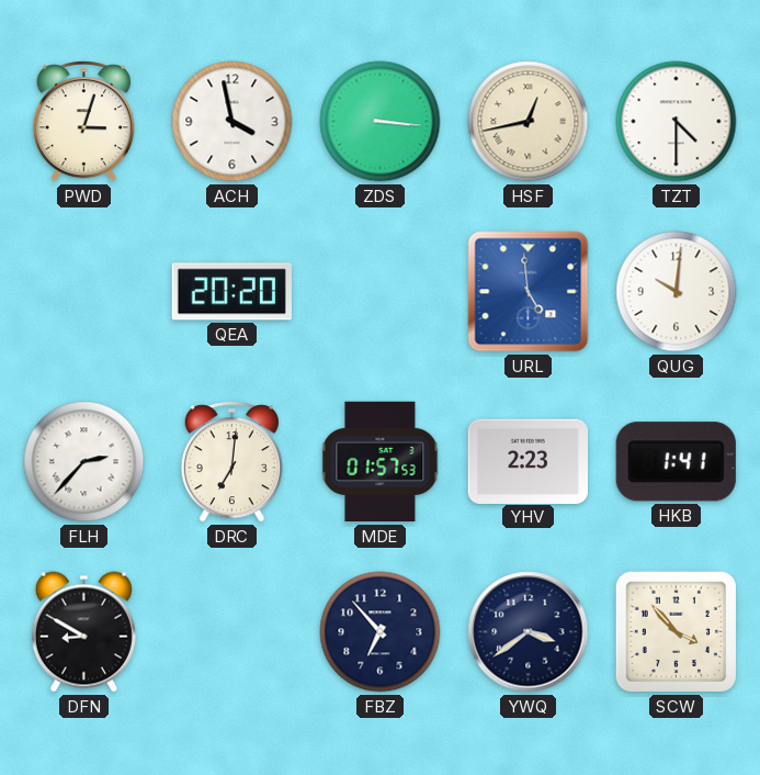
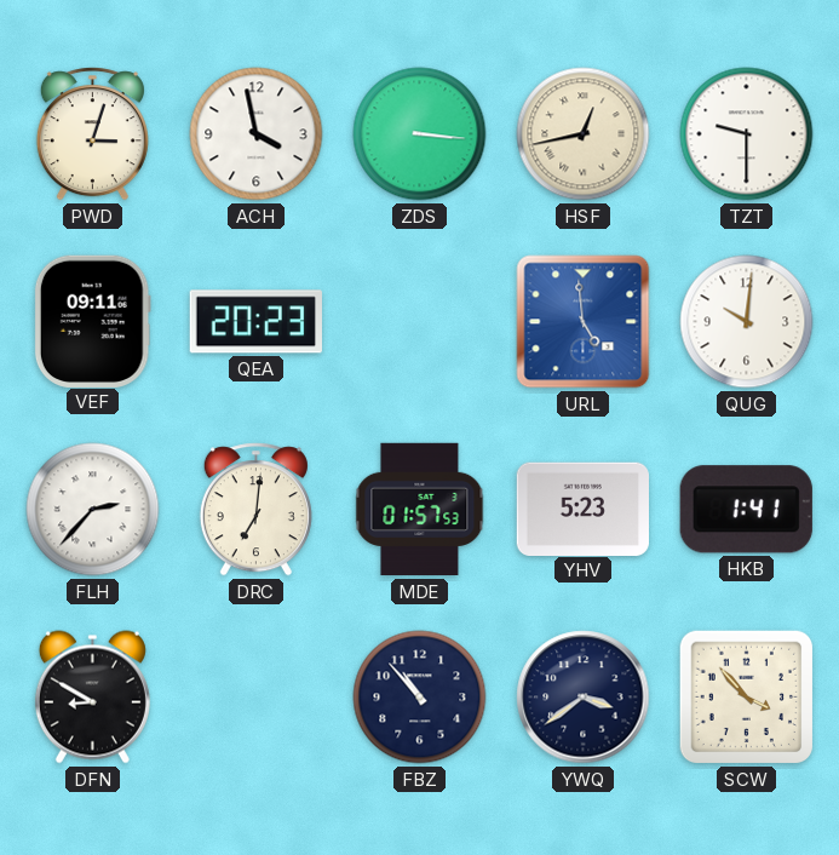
TZT: 4:30 -> 9:30
VEF: none -> 09:11
QEA: 20:20 -> 20:23
YHV: 2:23 -> 5:23
FBZ: 6:53 -> 10:53
